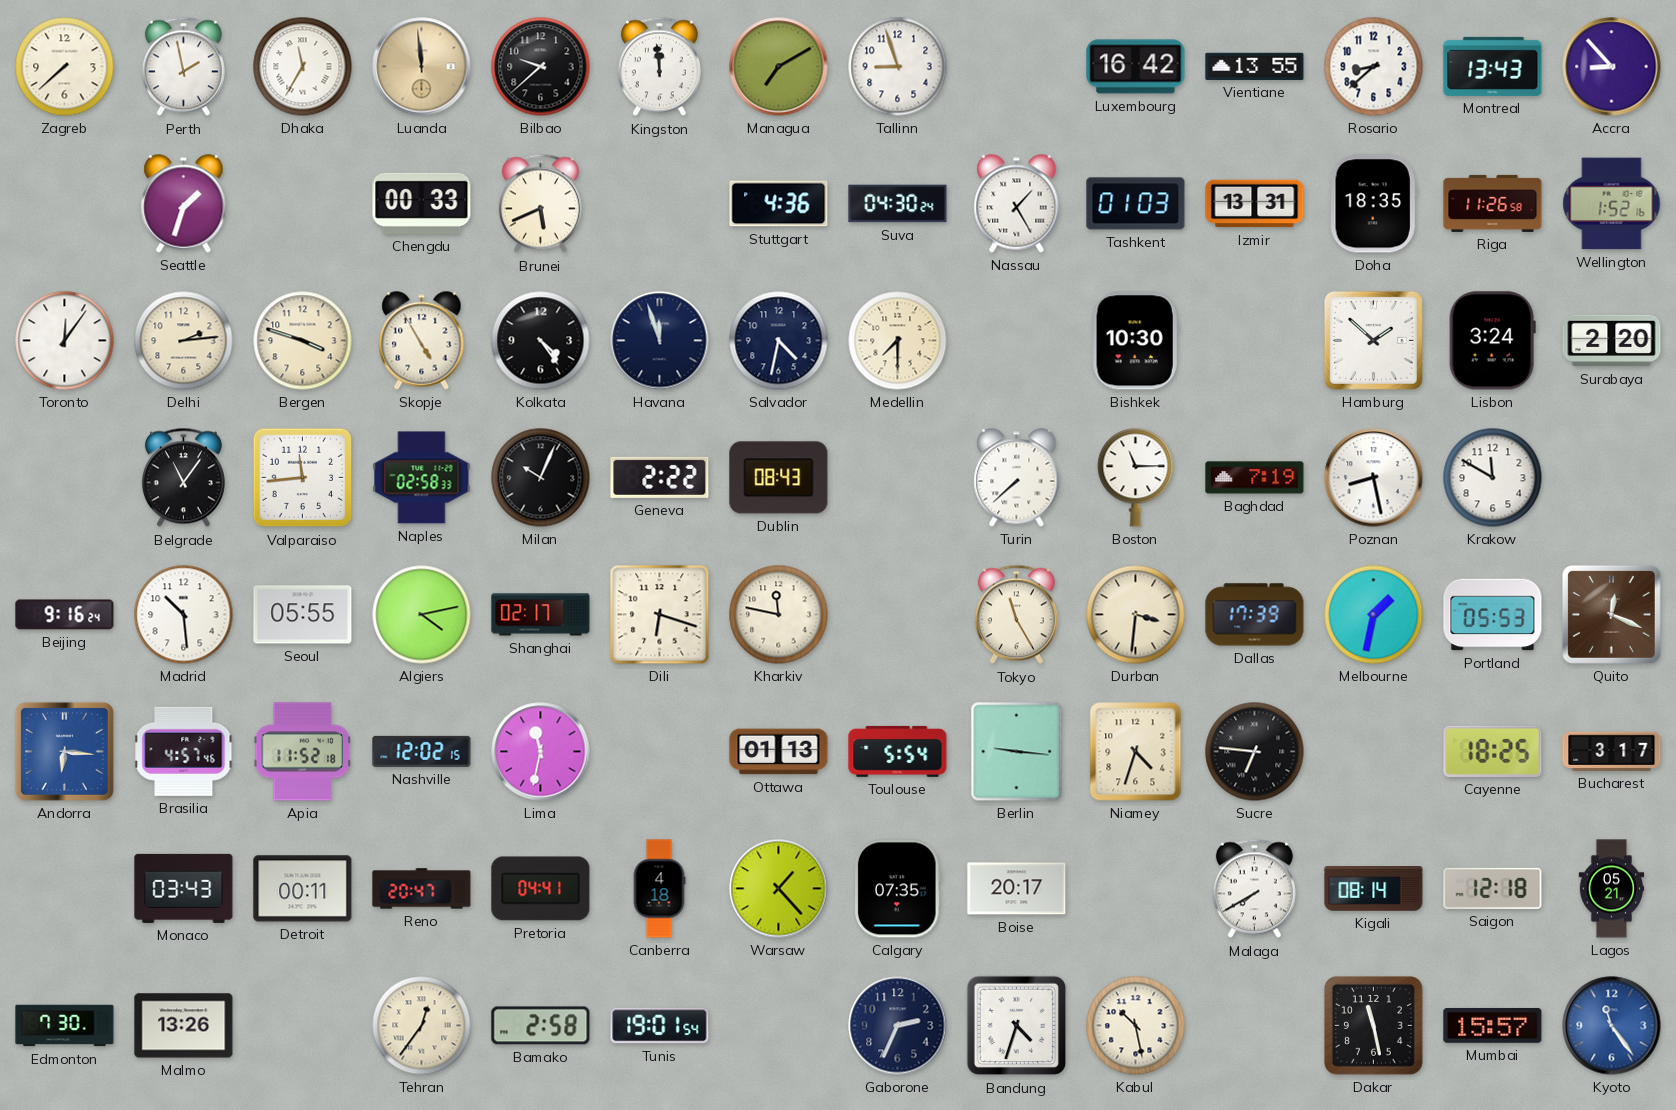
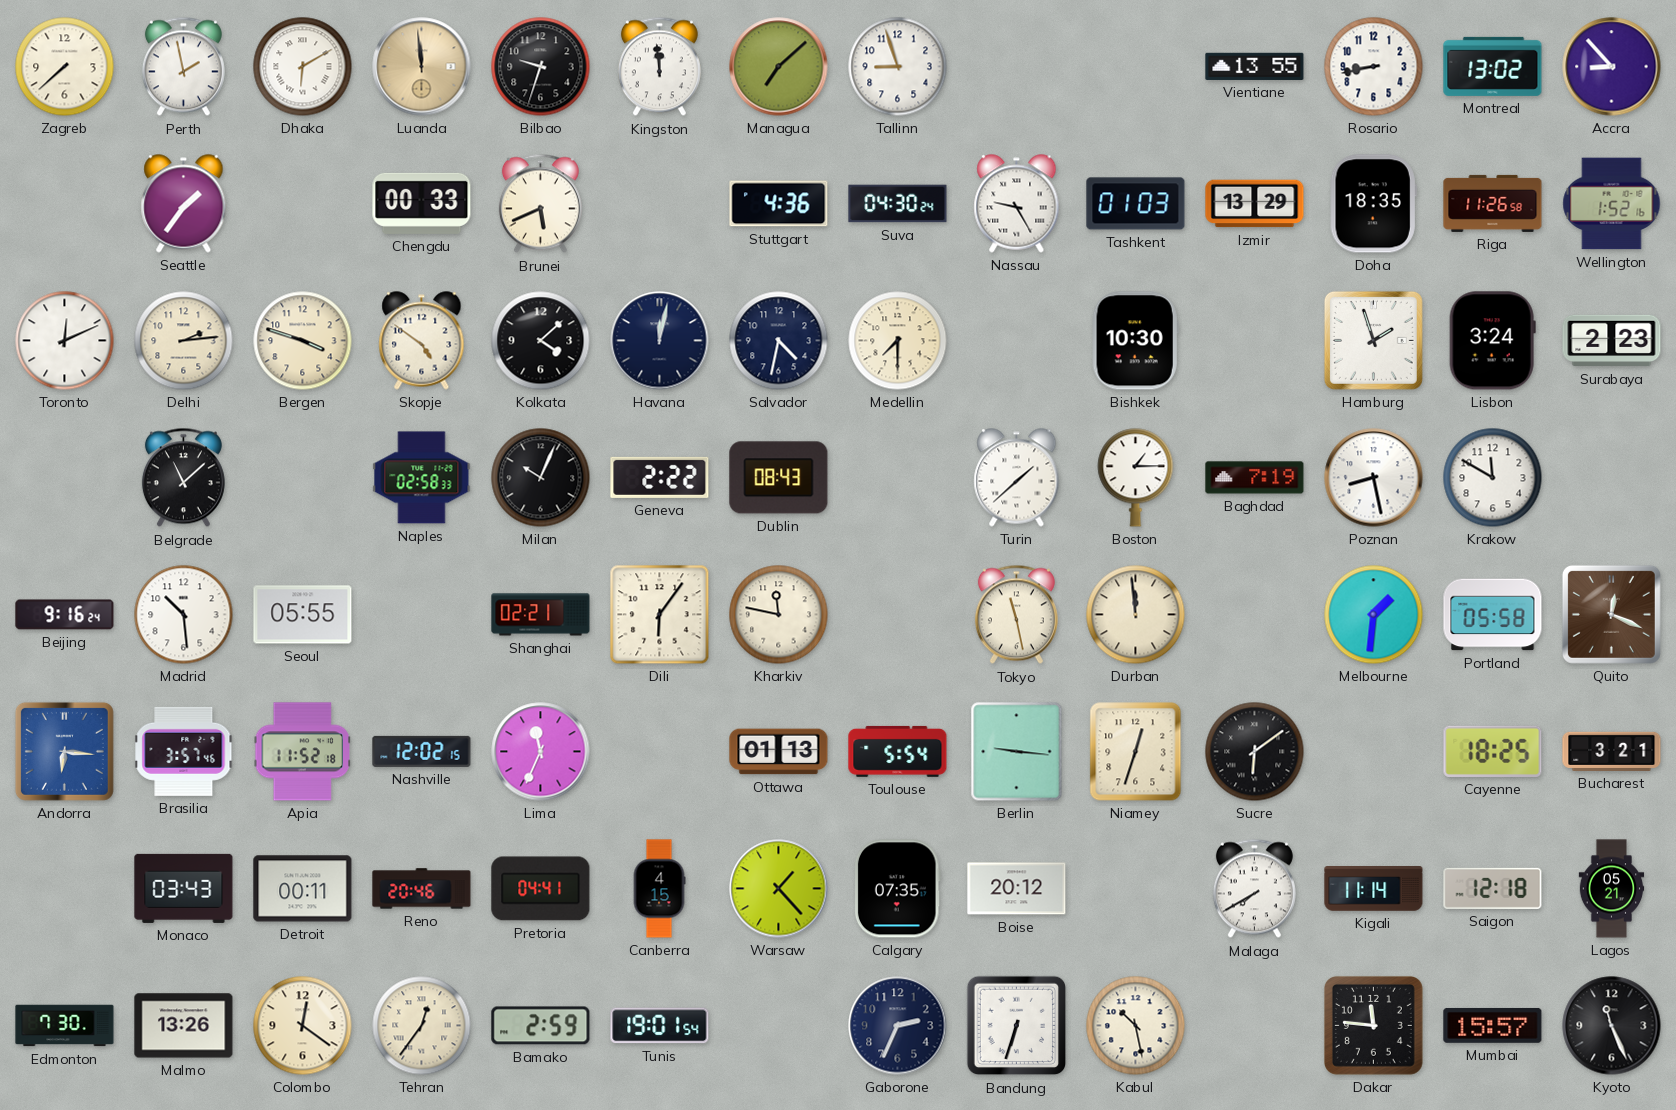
Dhaka: 11:35 -> 6:10
Bilbao: 9:38 -> 9:33
Managua: 7:10 -> 7:08
Luxembourg: 16:42 -> none
Rosario: 8:38 -> 8:43
Montreal: 13:43 -> 13:02
Seattle: 1:33 -> 1:36
Nassau: 1:25 -> 9:25
Izmir: 13:31 -> 13:29
Toronto: 12:06 -> 12:11
Skopje: 4:55 -> 4:51
Kolkata: 4:24 -> 4:08
Havana: 11:57 -> 12:02
Hamburg: 1:52 -> 1:57
Surabaya: 2:20 -> 2:23
Belgrade: 11:06 -> 11:08
Valparaiso: 11:44 -> none
Turin: 7:38 -> 1:38
Boston: 11:15 -> 1:15
Algiers: 4:13 -> none
Shanghai: 02:17 -> 02:21
Dili: 6:18 -> 6:06
Tokyo: 11:25 -> 11:28
Durban: 3:31 -> 11:59
Dallas: 17:39 -> none
Melbourne: 1:32 -> 1:31
Portland: 05:53 -> 05:58
Brasilia: 4:57 -> 3:57
Lima: 11:32 -> 11:34
Niamey: 4:33 -> 12:33
Sucre: 6:46 -> 6:09
Bucharest: 3:17 -> 3:21
Reno: 20:47 -> 20:46
Canberra: 4:18 -> 4:15
Boise: 20:17 -> 20:12
Kigali: 08:14 -> 11:14
Colombo: none -> 12:21
Bamako: 2:58 -> 2:59
Bandung: 4:33 -> 6:33
Dakar: 11:28 -> 11:46
Kyoto: 11:24 -> 11:26
Kyoto dial: blue -> black
